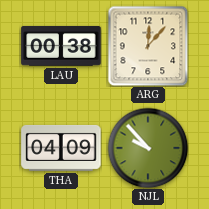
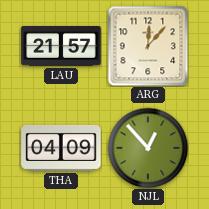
LAU: 00:38 -> 21:57
NJL: 9:53 -> 12:53
